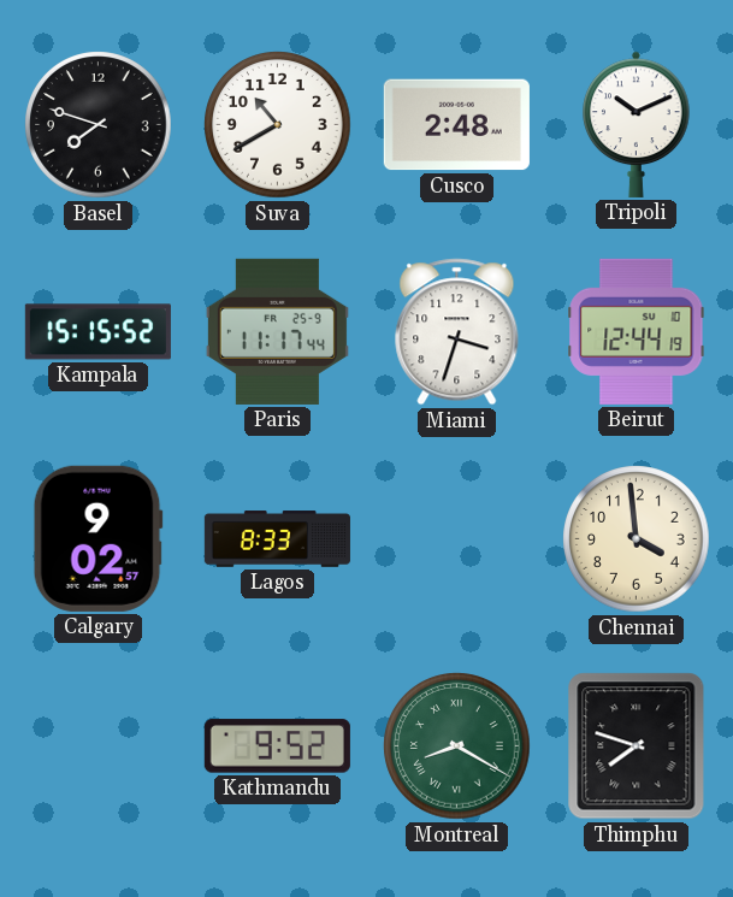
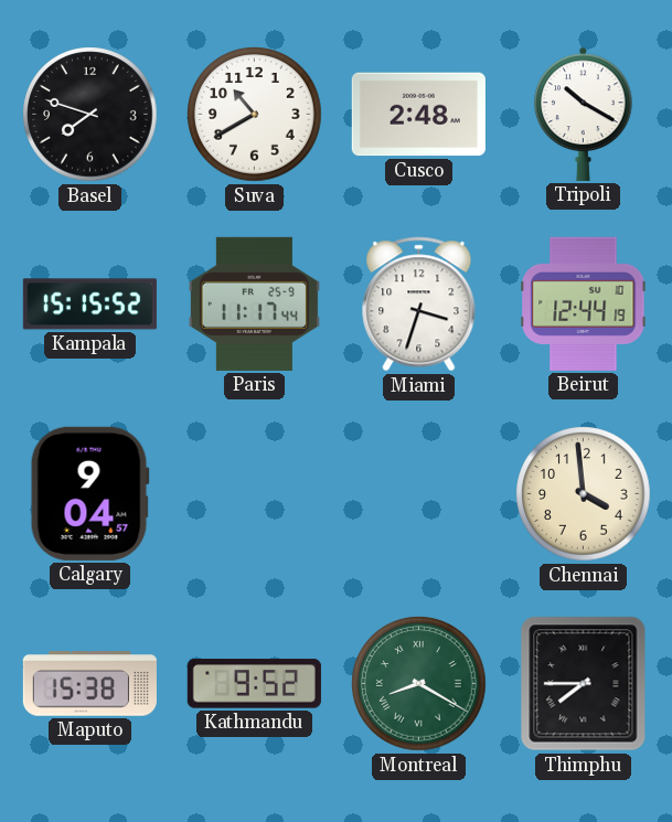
Tripoli: 10:11 -> 10:20
Calgary: 9:02 -> 9:04
Lagos: 8:33 -> none
Maputo: none -> 15:38
Thimphu: 7:48 -> 7:45
